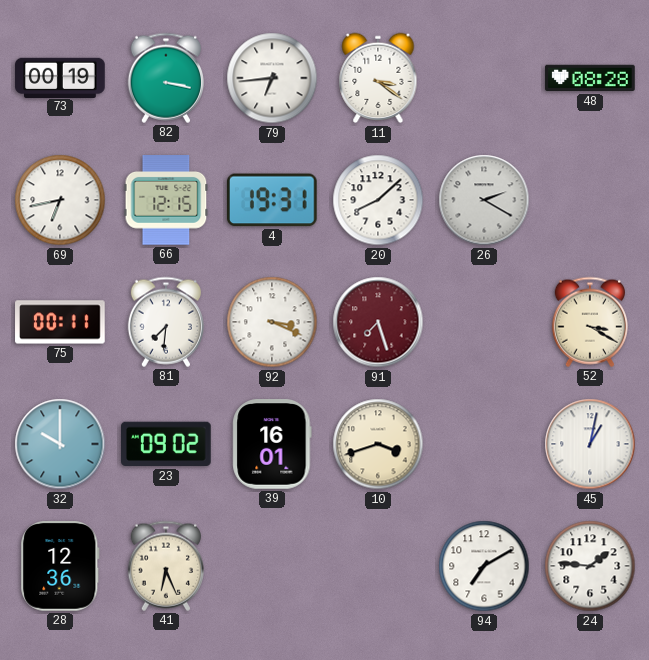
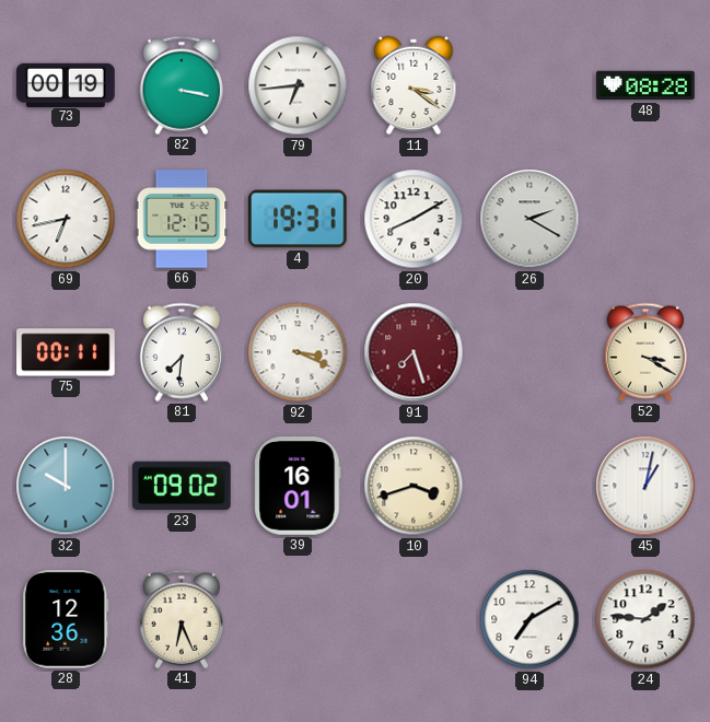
20: 8:08 -> 8:10
